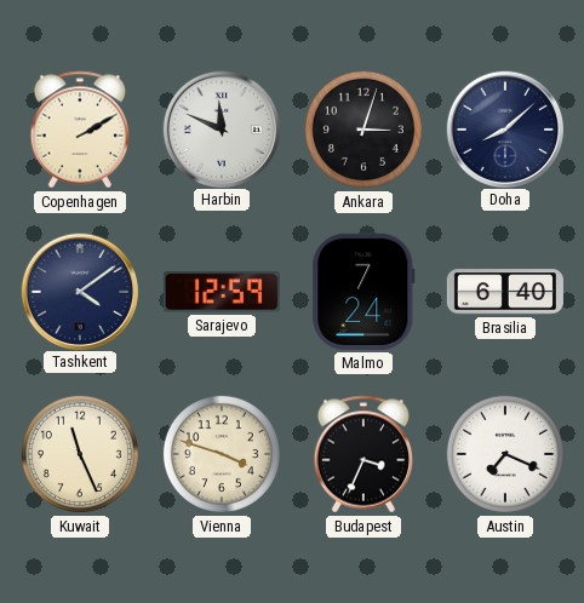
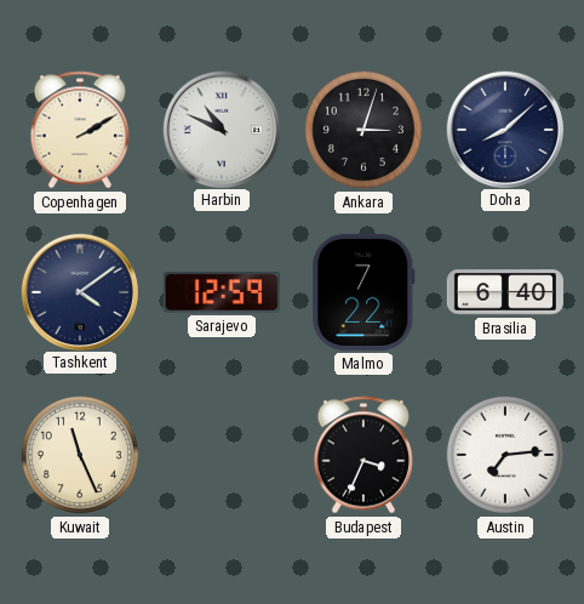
Harbin: 11:49 -> 10:49
Malmo: 7:24 -> 7:22
Vienna: 3:48 -> none
Austin: 7:19 -> 7:14
